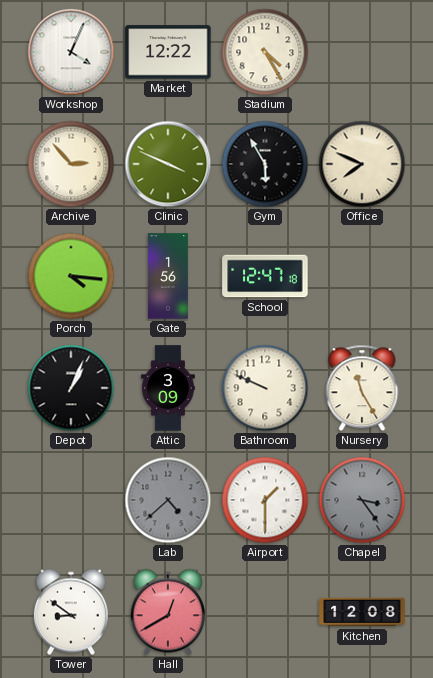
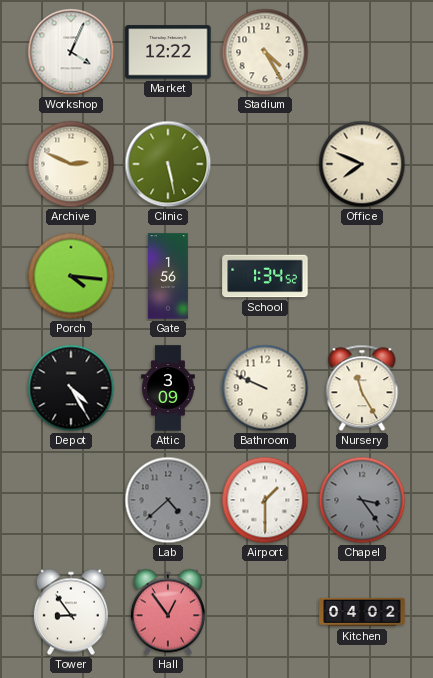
Archive: 2:53 -> 2:49
Clinic: 3:49 -> 5:28
Gym: 5:55 -> none
School: 12:47 -> 1:34
Depot: 1:04 -> 4:25
Tower: 8:51 -> 8:54
Hall: 12:40 -> 12:54
Kitchen: 12:08 -> 04:02
